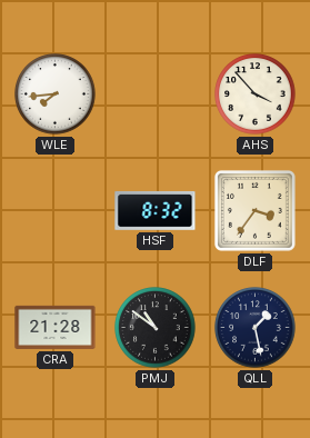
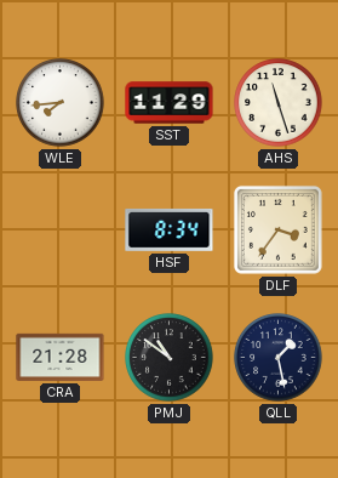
SST: none -> 11:29
AHS: 3:53 -> 11:27
HSF: 8:32 -> 8:34
